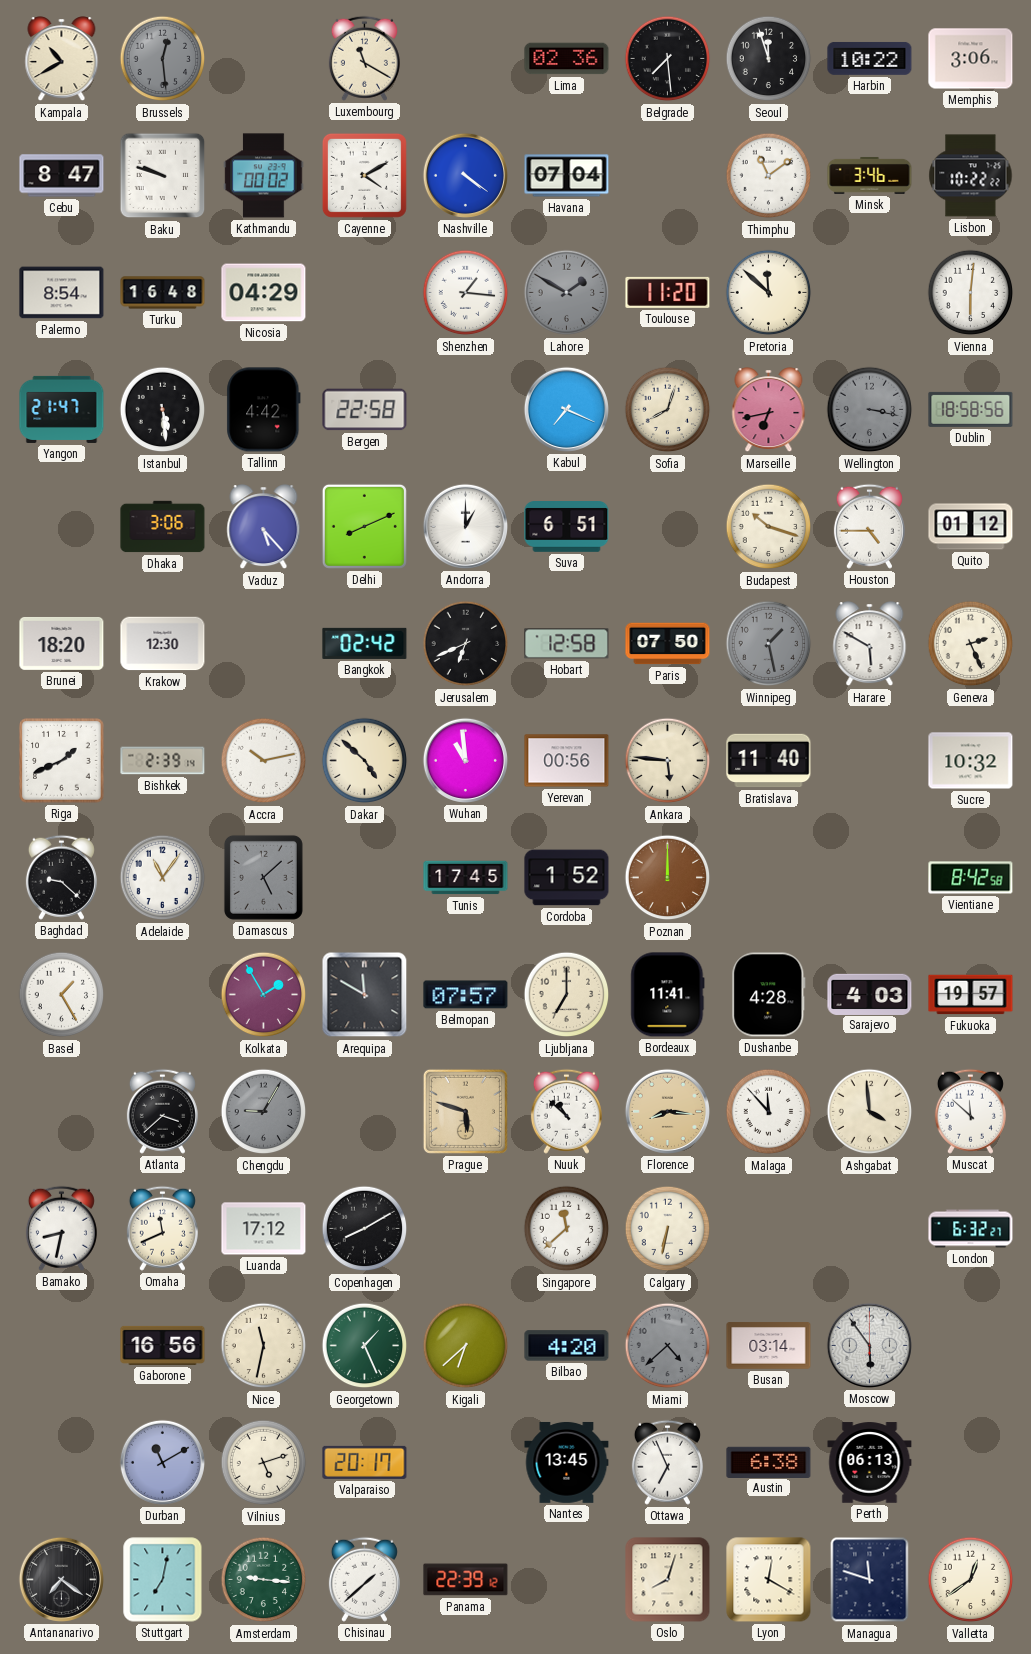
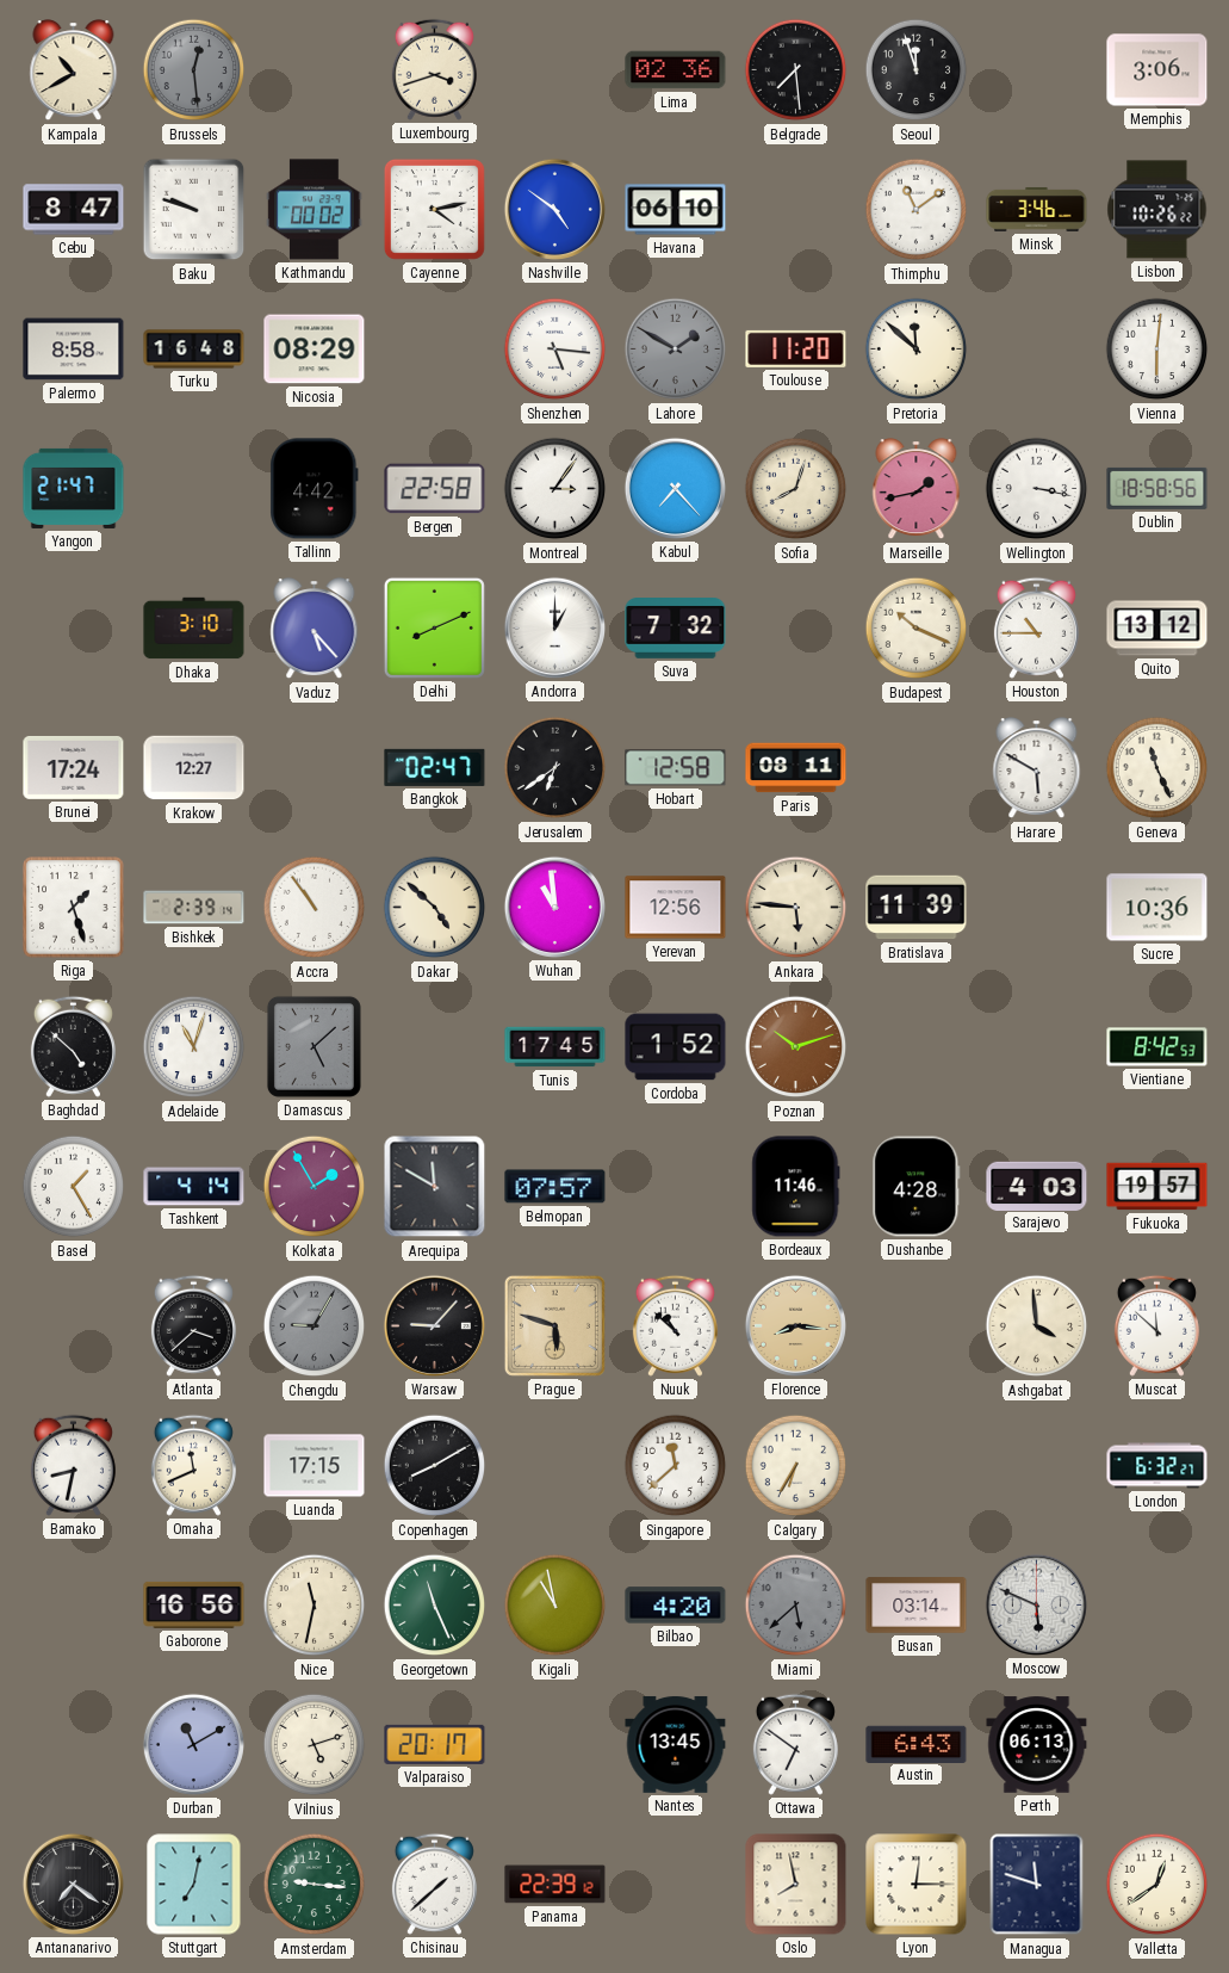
Luxembourg: 11:20 -> 3:42
Harbin: 10:22 -> none
Cayenne: 4:10 -> 4:13
Nashville: 4:21 -> 4:51
Havana: 07:04 -> 06:10
Lisbon: 10:22 -> 10:26
Palermo: 8:54 -> 8:58
Nicosia: 04:29 -> 08:29
Shenzhen: 1:16 -> 5:16
Istanbul: 5:29 -> none
Montreal: none -> 3:06
Kabul: 7:19 -> 7:23
Marseille: 6:43 -> 1:43
Wellington dial: grey -> white
Dhaka: 3:06 -> 3:10
Suva: 6:51 -> 7:32
Budapest: 10:18 -> 10:19
Houston: 4:45 -> 10:45
Quito: 01:12 -> 13:12
Brunei: 18:20 -> 17:24
Krakow: 12:30 -> 12:27
Bangkok: 02:42 -> 02:47
Jerusalem: 6:41 -> 6:39
Paris: 07:50 -> 08:11
Winnipeg: 1:28 -> none
Geneva: 2:26 -> 11:26
Riga: 1:41 -> 1:27
Accra: 10:13 -> 10:54
Yerevan: 00:56 -> 12:56
Bratislava: 11:40 -> 11:39
Sucre: 10:32 -> 10:36
Baghdad: 9:22 -> 4:52
Adelaide: 11:06 -> 11:03
Poznan: 12:00 -> 10:12
Vientiane: 8:42:58 -> 8:42:53
Tashkent: none -> 4:14
Ljubljana: 7:00 -> none
Bordeaux: 11:41 -> 11:46
Warsaw: none -> 9:07
Malaga: 11:53 -> none
Luanda: 17:12 -> 17:15
Calgary: 6:32 -> 6:35
Georgetown: 1:26 -> 11:26
Kigali: 6:38 -> 10:58
Miami: 4:38 -> 5:38
Moscow: 5:54 -> 5:49
Ottawa: 6:56 -> 6:51
Austin: 6:38 -> 6:43
Oslo: 8:03 -> 7:58
Lyon: 12:20 -> 12:15
